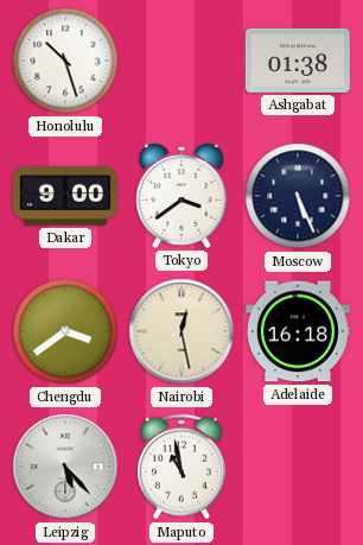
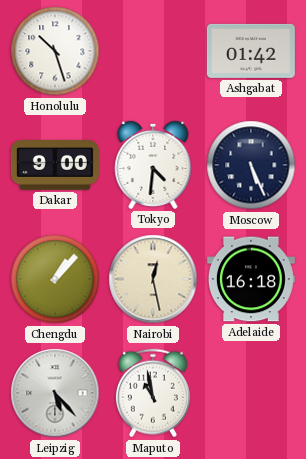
Ashgabat: 01:38 -> 01:42
Tokyo: 3:39 -> 4:31
Chengdu: 3:39 -> 1:07
